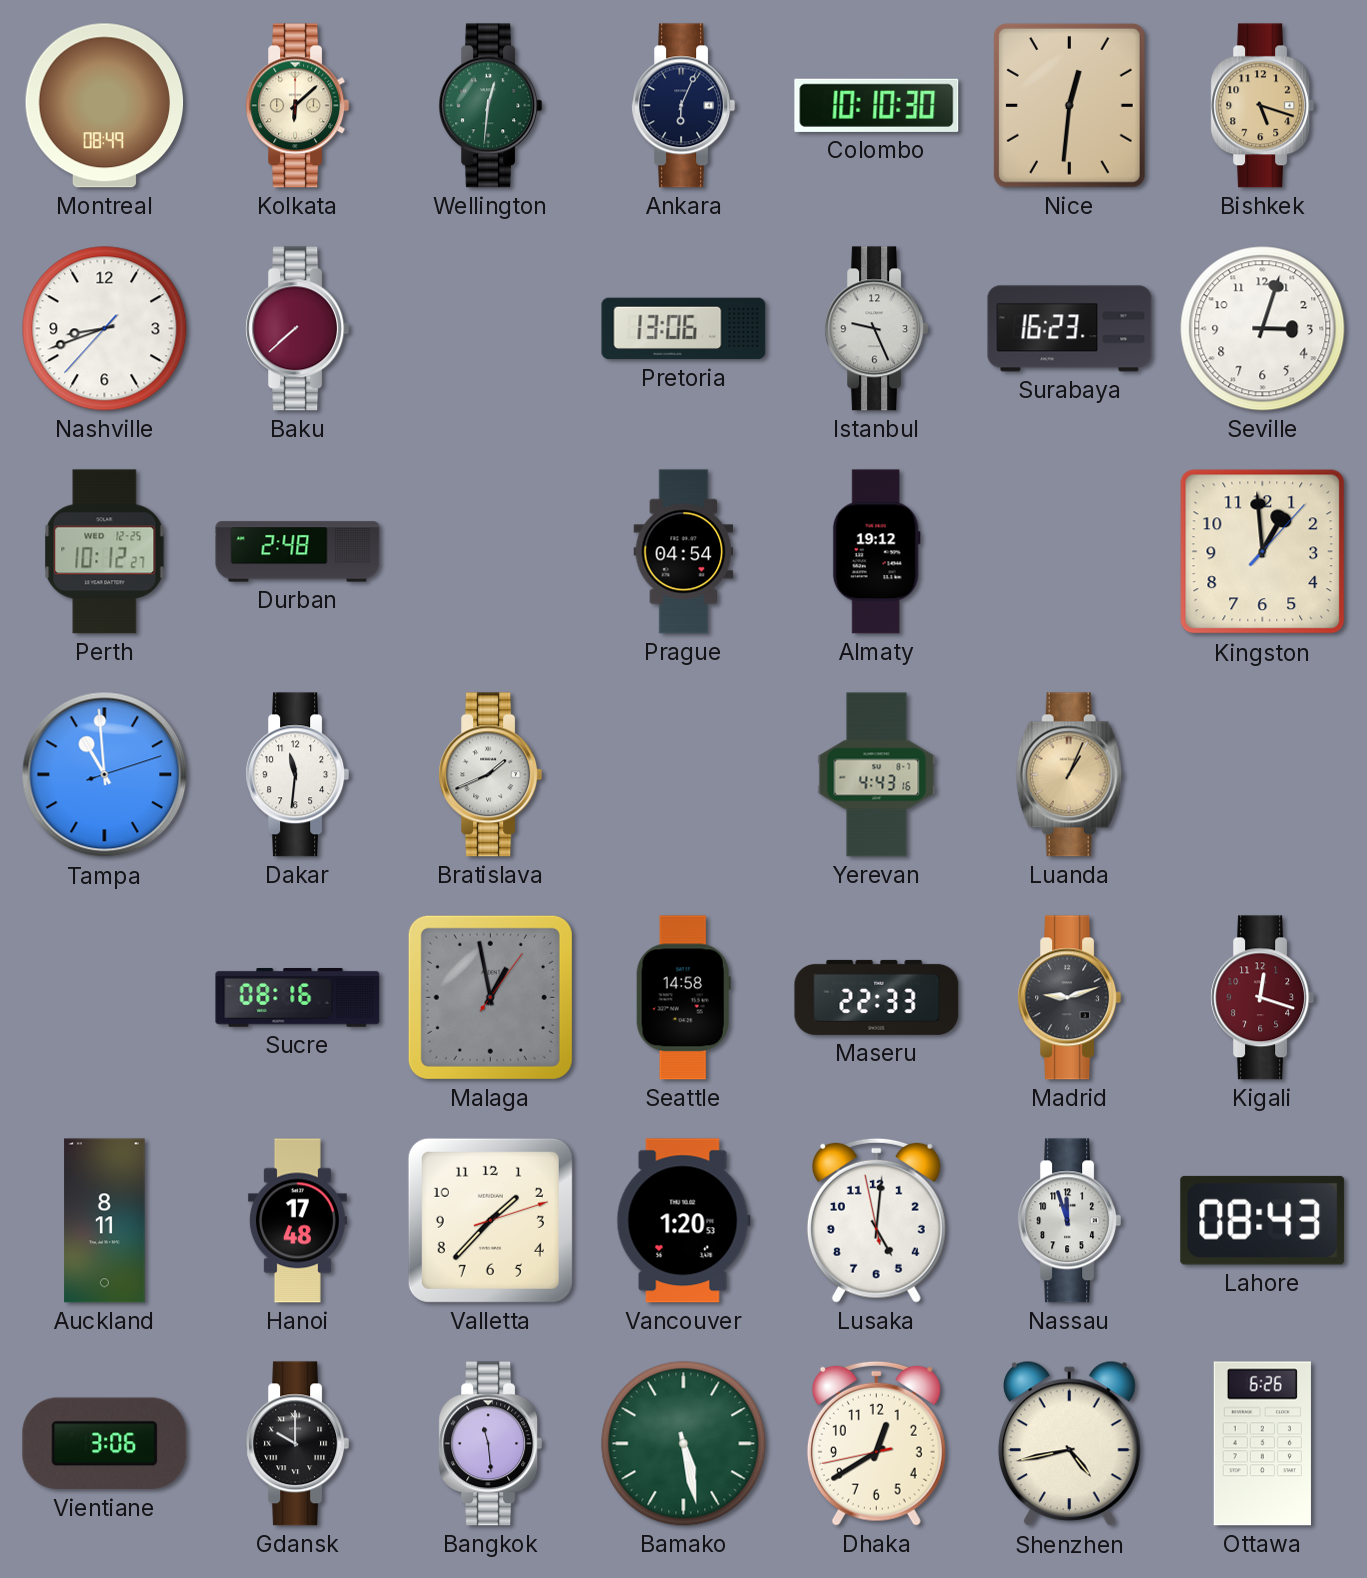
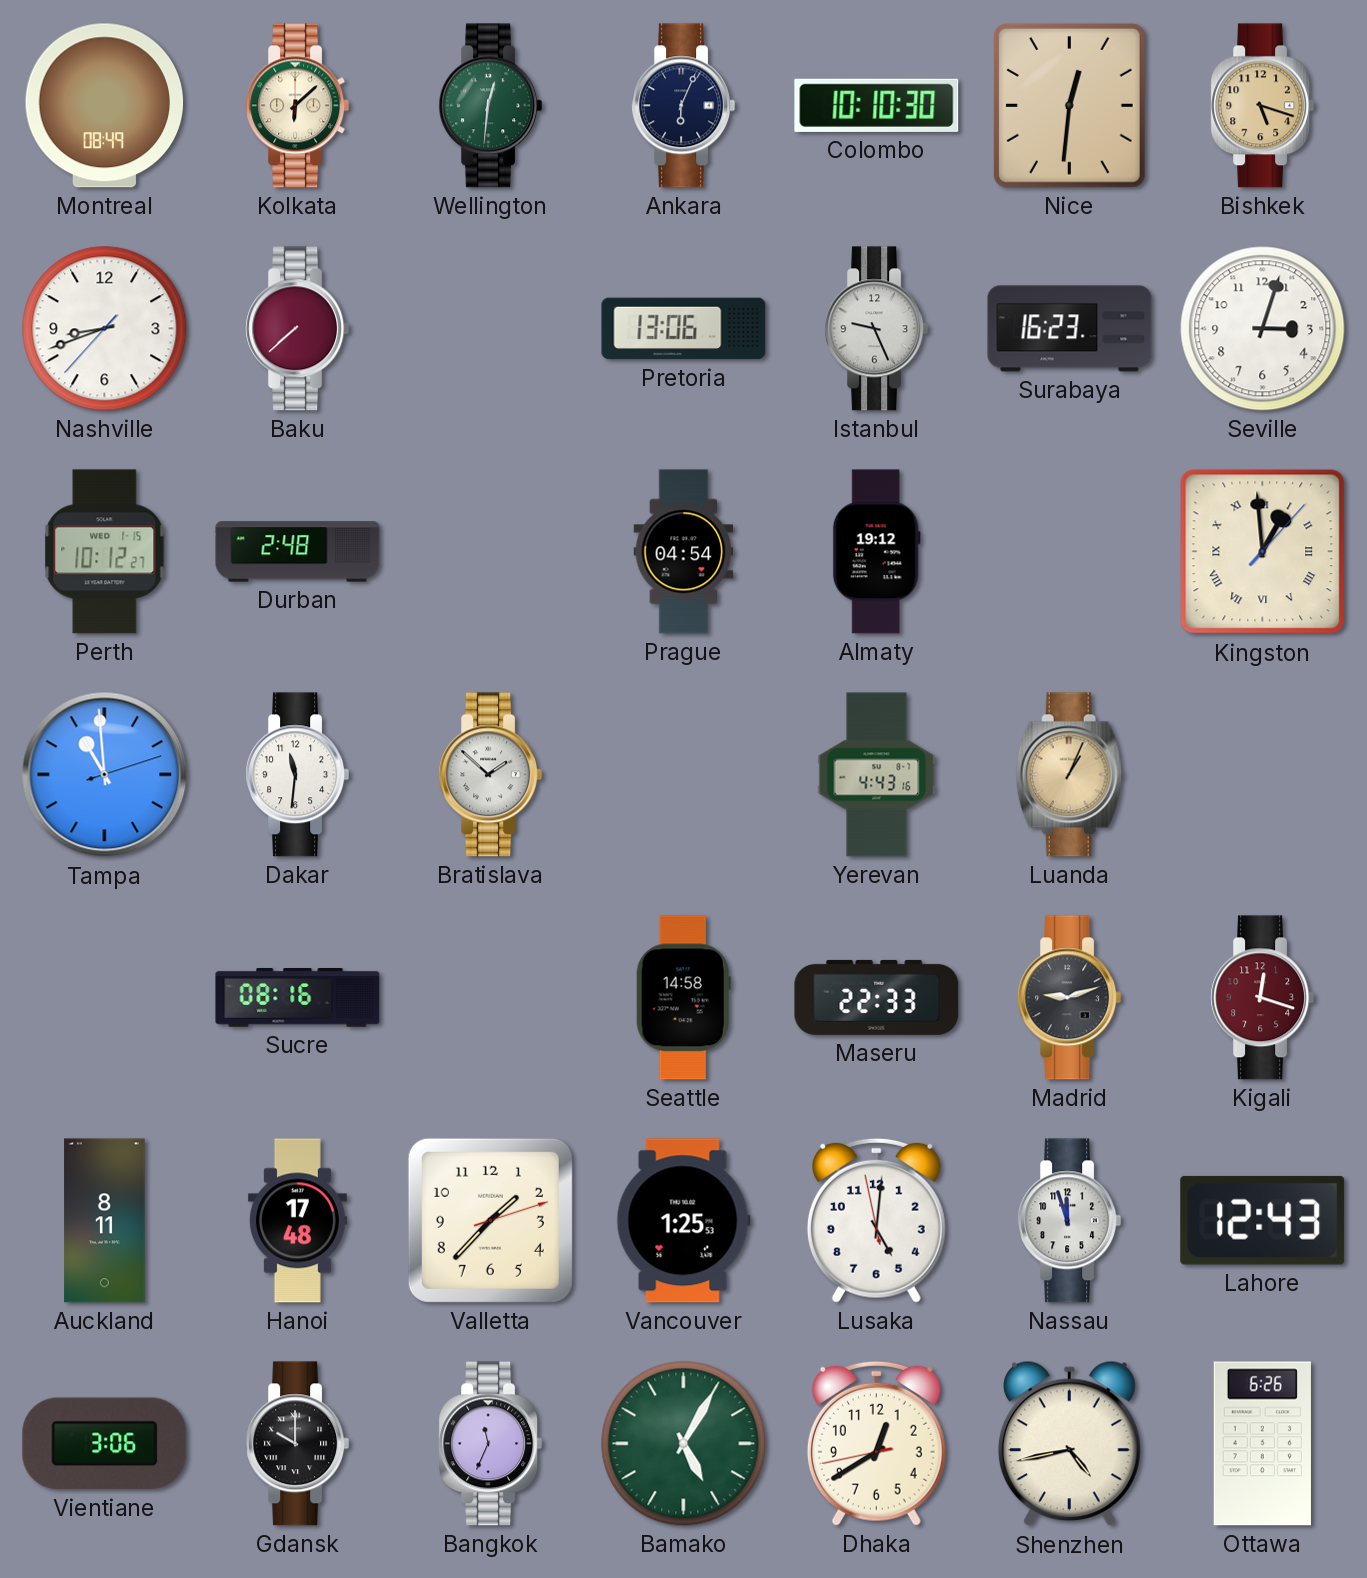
Perth date: WED 12-25 -> WED 1-15
Kingston numerals: Arabic -> Roman
Bratislava: 1:41 -> 1:52
Malaga: 12:58 -> none
Vancouver: 1:20 -> 1:25
Lahore: 08:43 -> 12:43
Bangkok: 11:29 -> 11:34
Bamako: 5:28 -> 5:05
